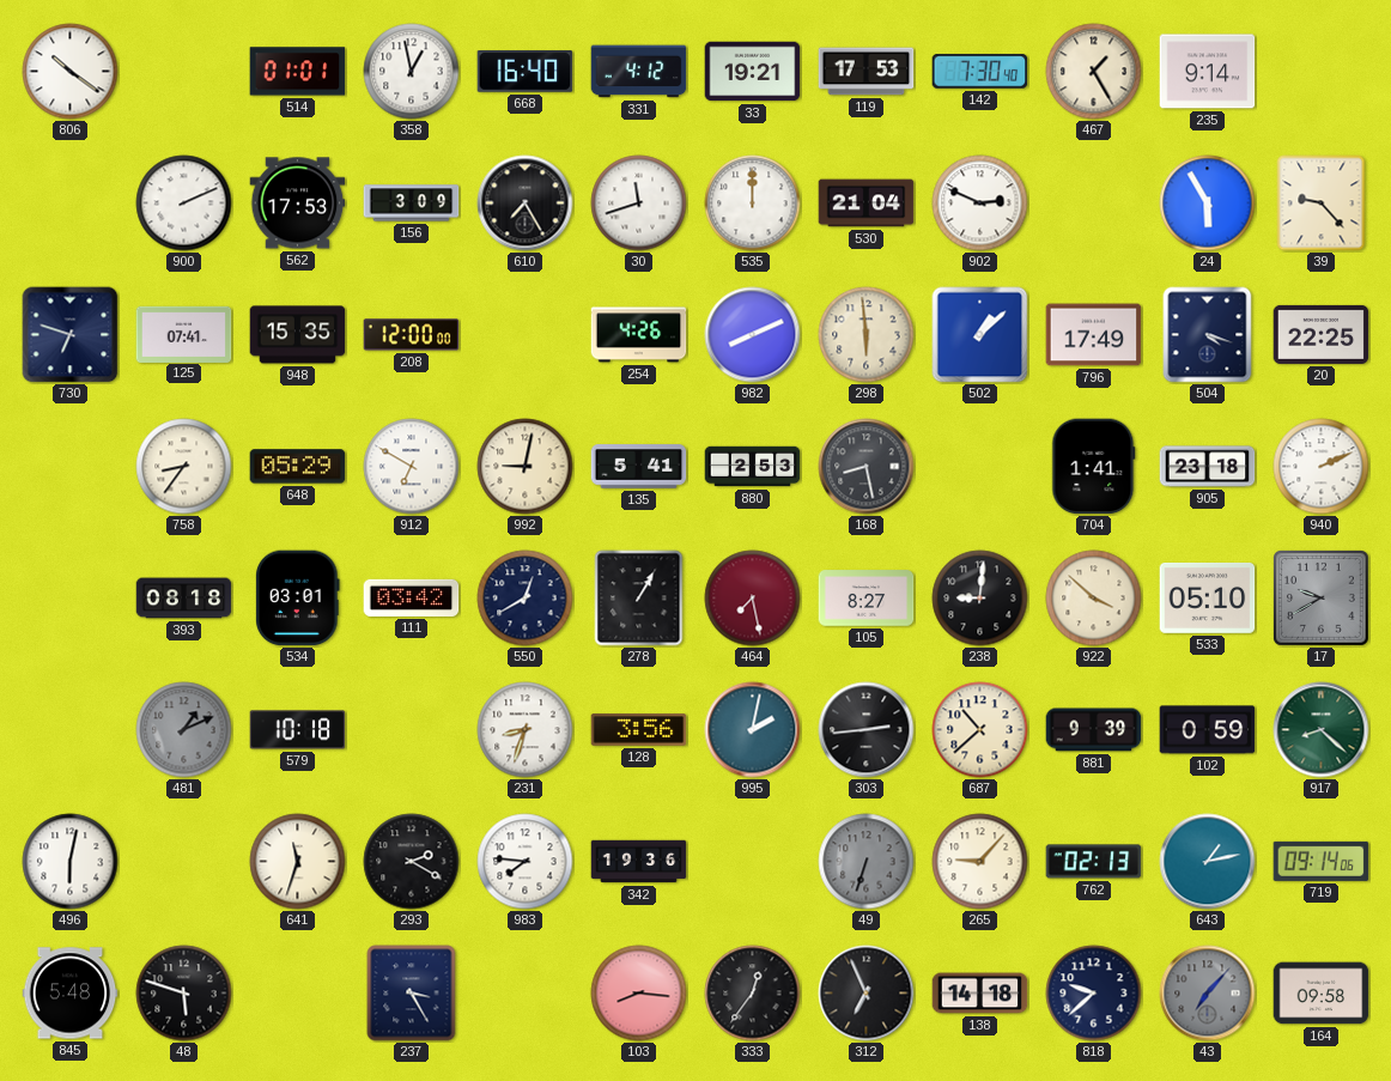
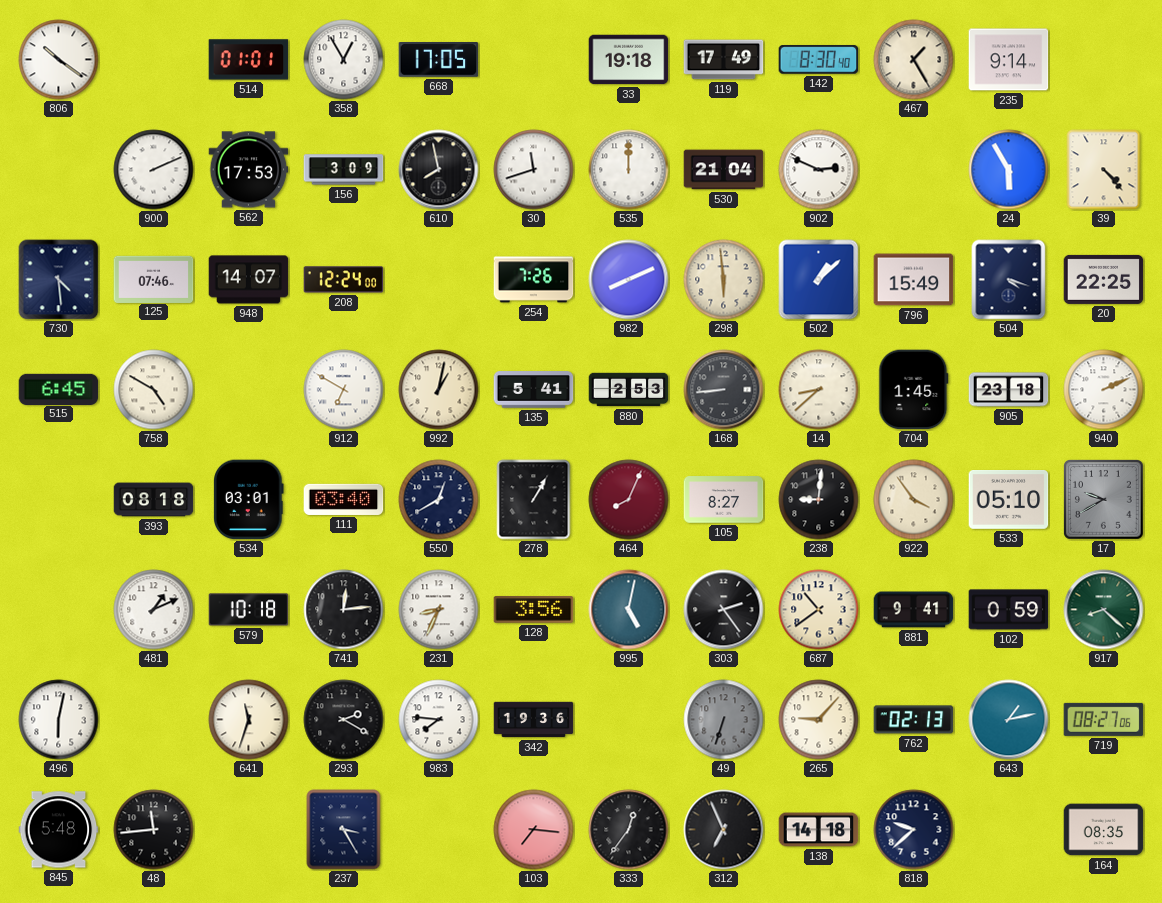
358: 12:58 -> 12:55
668: 16:40 -> 17:05
331: 4:12 -> none
33: 19:21 -> 19:18
119: 17:53 -> 17:49
142: 7:30 -> 8:30
610: 7:25 -> 7:58
39: 9:23 -> 4:23
730: 6:48 -> 4:29
125: 07:41 -> 07:46
948: 15:35 -> 14:07
208: 12:00 -> 12:24
254: 4:26 -> 7:26
796: 17:49 -> 15:49
515: none -> 6:45
758: 8:36 -> 4:50
648: 05:29 -> none
992: 9:02 -> 1:02
168: 8:28 -> 8:44
14: none -> 8:38
704: 1:41 -> 1:45
111: 03:42 -> 03:40
464: 7:28 -> 8:04
922: 3:52 -> 3:54
481 dial: grey -> white
741: none -> 12:14
231: 8:33 -> 8:34
995: 2:02 -> 5:02
303: 2:44 -> 2:24
687: 10:38 -> 10:39
881: 9:39 -> 9:41
719: 09:14 -> 08:27
48: 5:48 -> 11:44
103: 8:16 -> 7:16
43: 7:07 -> none
164: 09:58 -> 08:35
